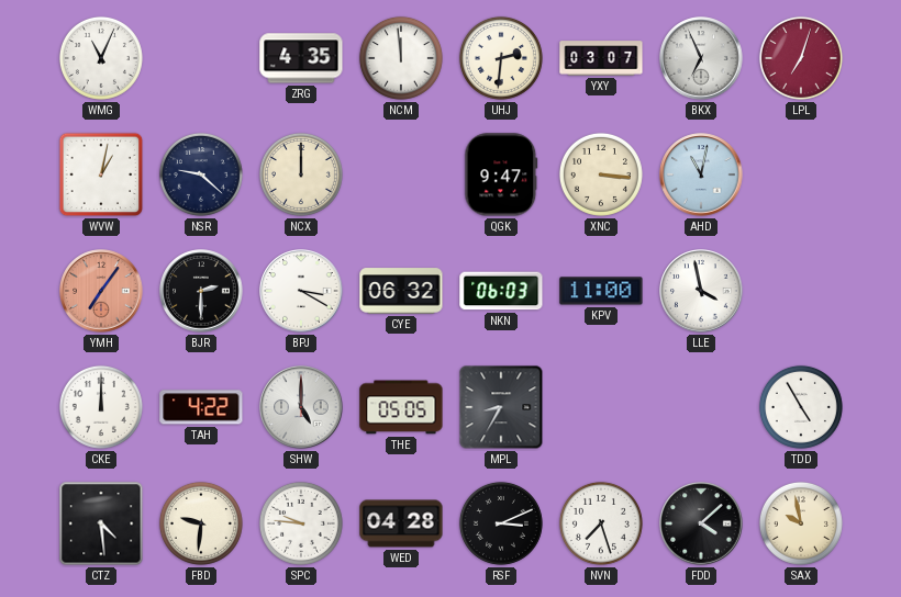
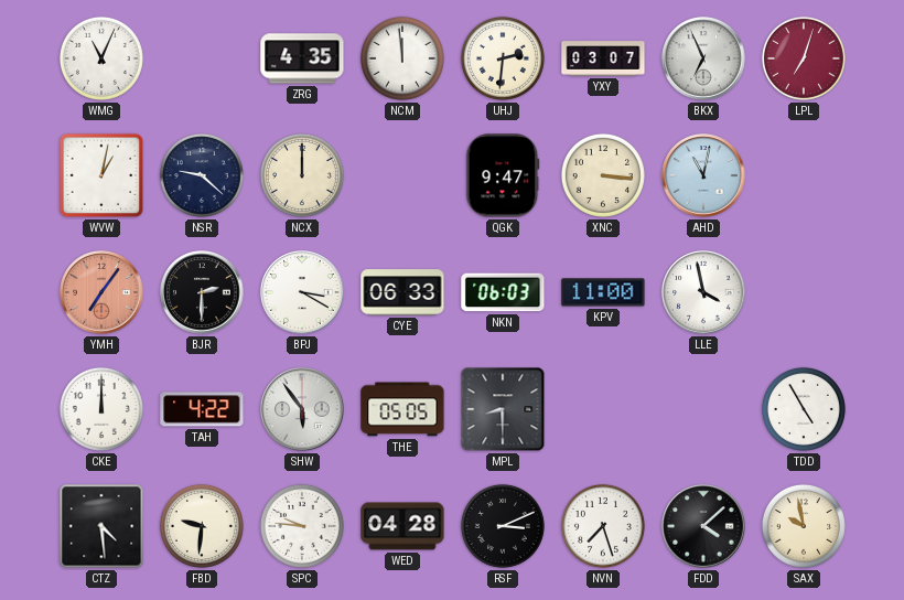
CYE: 06:32 -> 06:33
SHW: 5:00 -> 5:54
MPL: 8:35 -> 8:30
